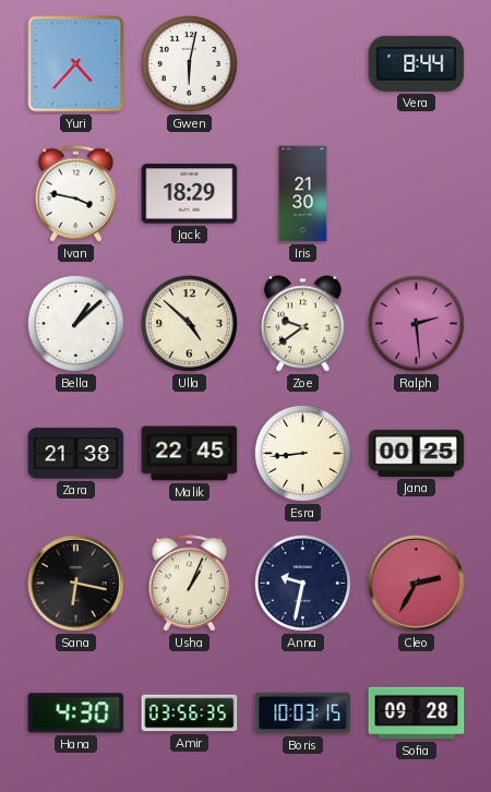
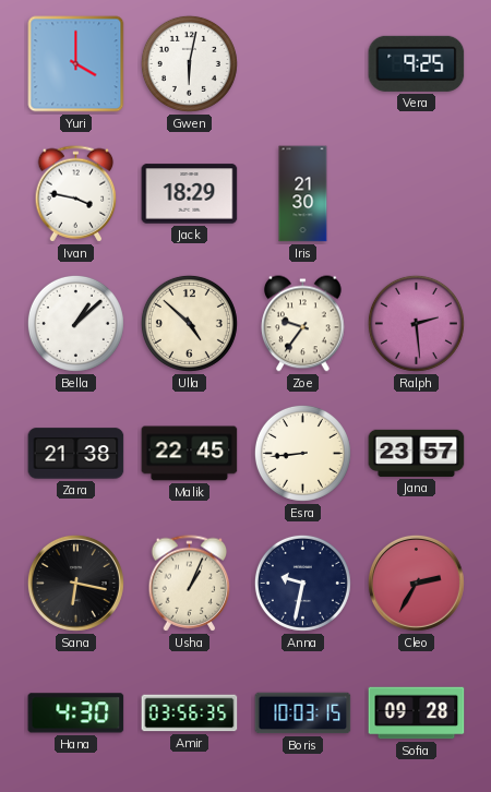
Yuri: 4:37 -> 4:00
Vera: 8:44 -> 9:25
Zoe: 9:39 -> 9:36
Jana: 00:25 -> 23:57
